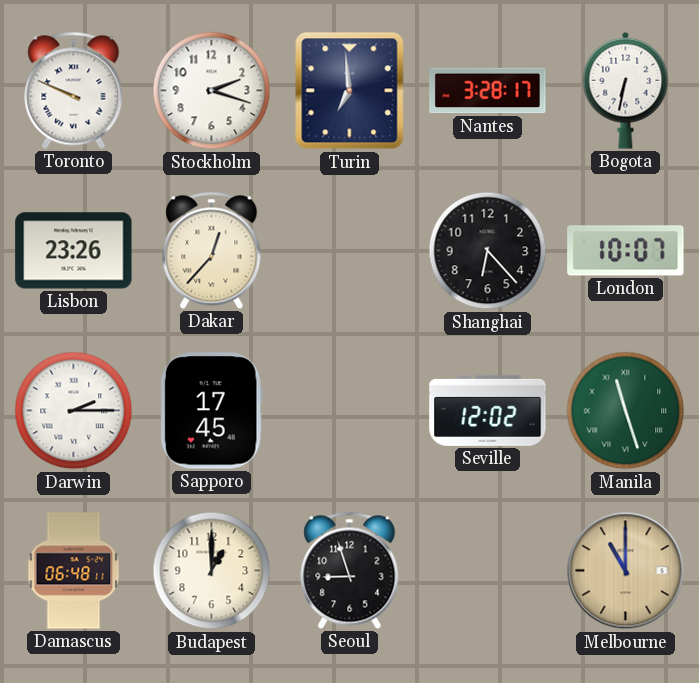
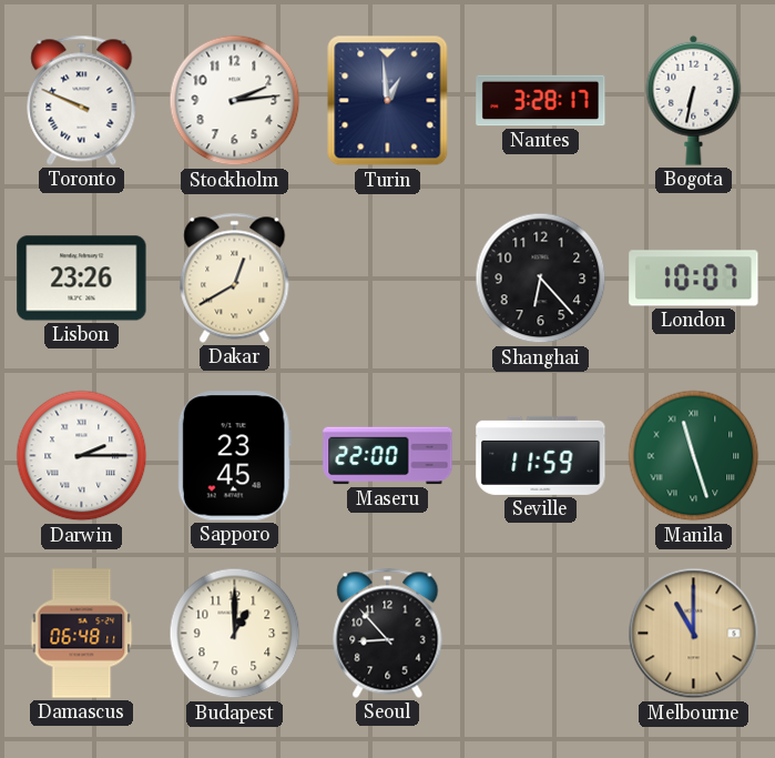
Stockholm: 2:18 -> 2:14
Turin: 6:59 -> 12:59
Dakar: 12:37 -> 12:40
Sapporo: 17:45 -> 23:45
Maseru: none -> 22:00
Seville: 12:02 -> 11:59
Seoul: 8:57 -> 8:53
